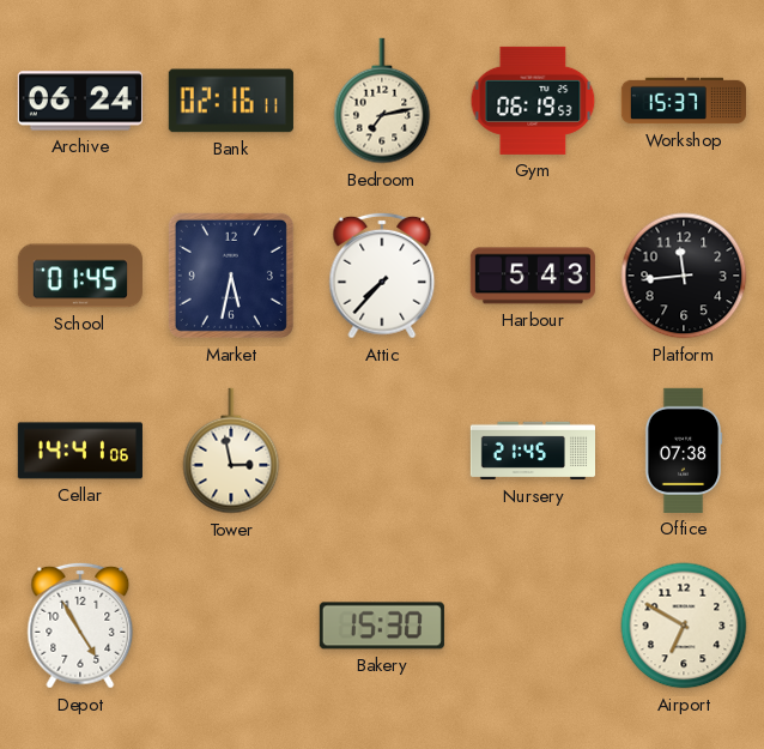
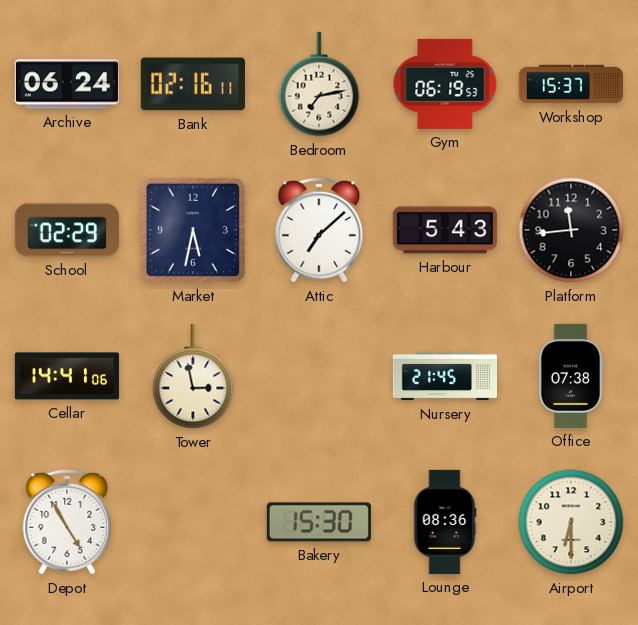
School: 01:45 -> 02:29
Attic: 7:37 -> 7:08
Lounge: none -> 08:36
Airport: 6:50 -> 6:30
